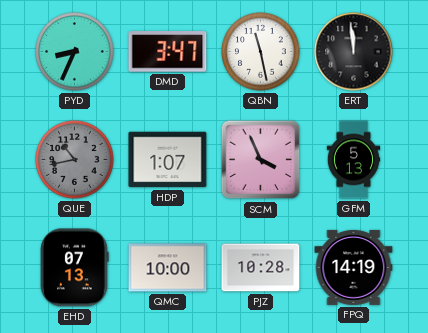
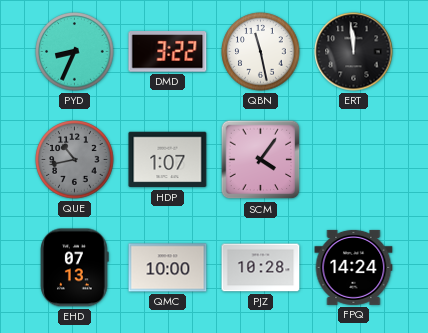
DMD: 3:47 -> 3:22
SCM: 3:56 -> 4:06
GFM: 5:13 -> none
FPQ: 14:19 -> 14:24
